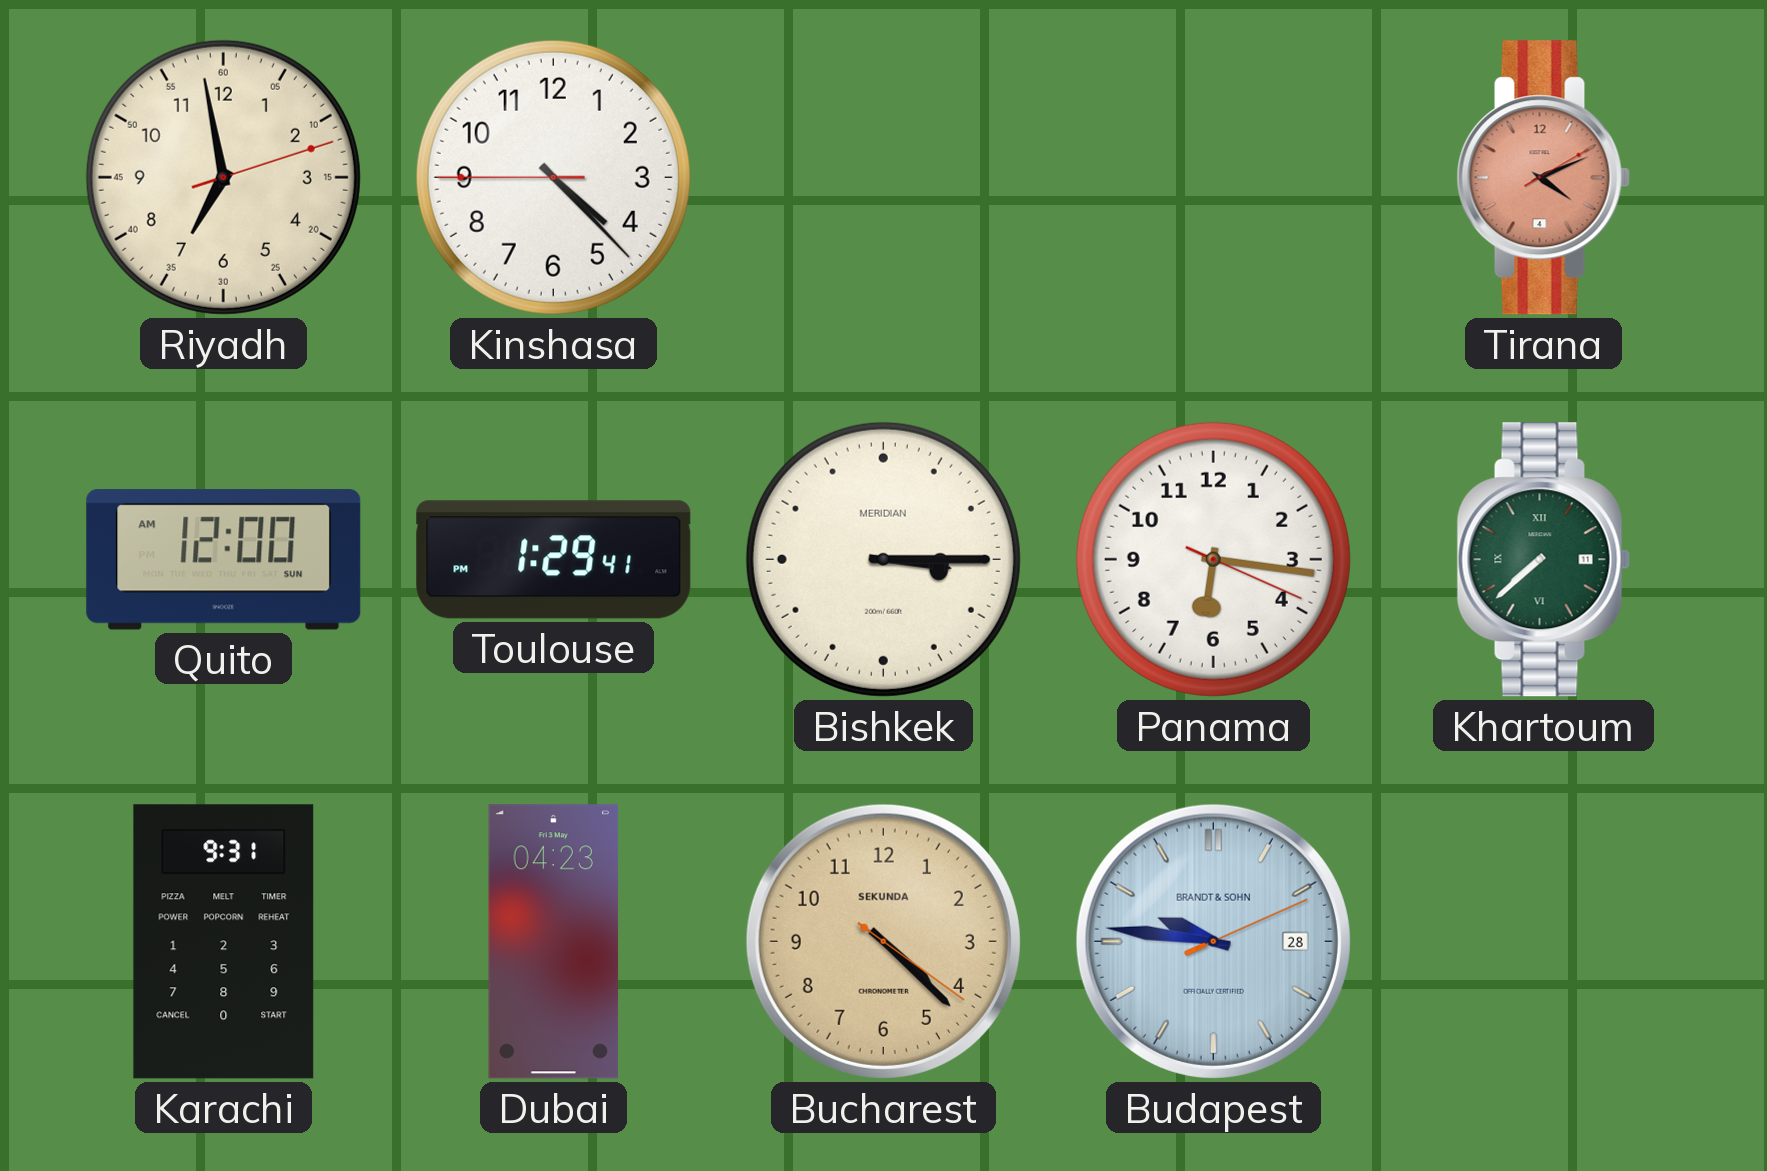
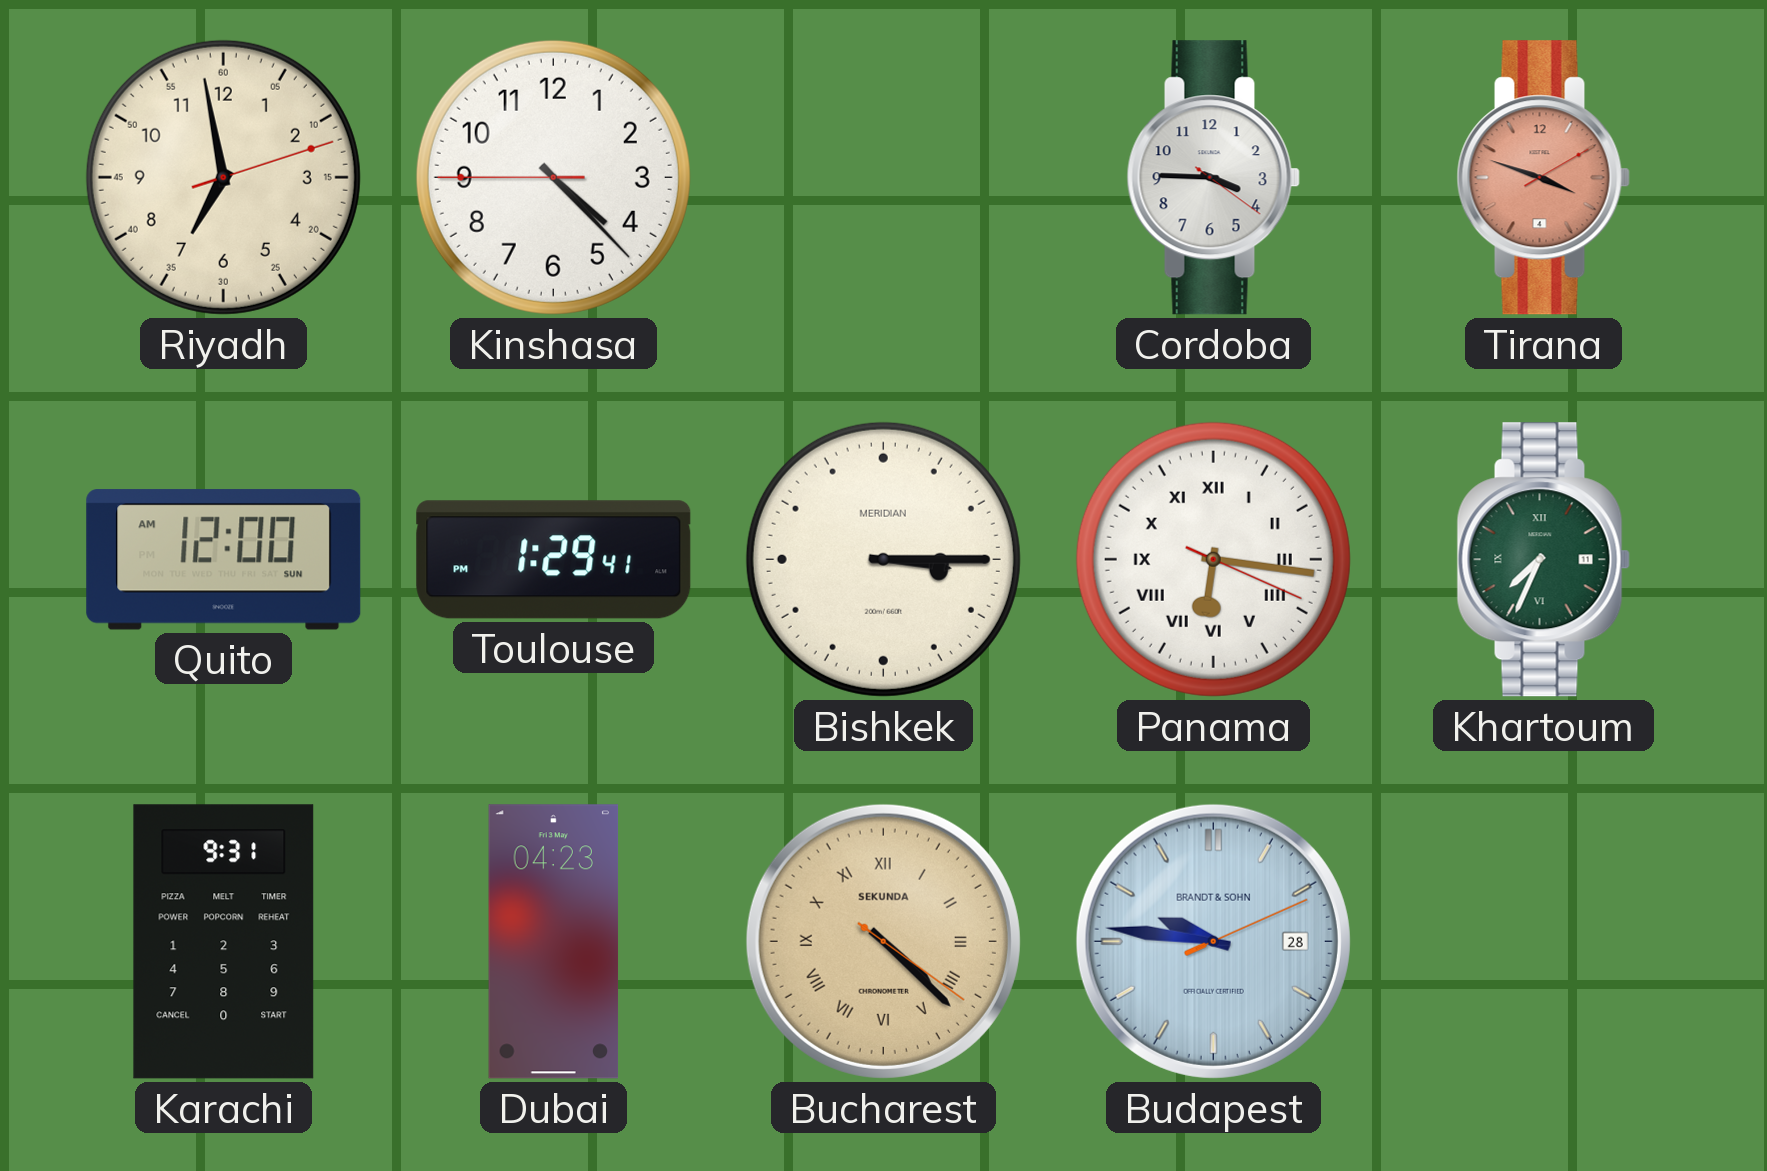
Cordoba: none -> 3:45
Tirana: 4:11 -> 3:48
Panama numerals: Arabic -> Roman
Khartoum: 7:38 -> 7:34
Bucharest numerals: Arabic -> Roman
